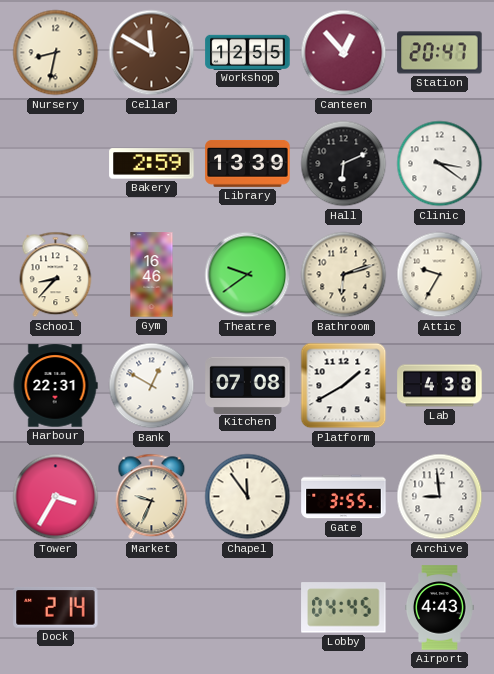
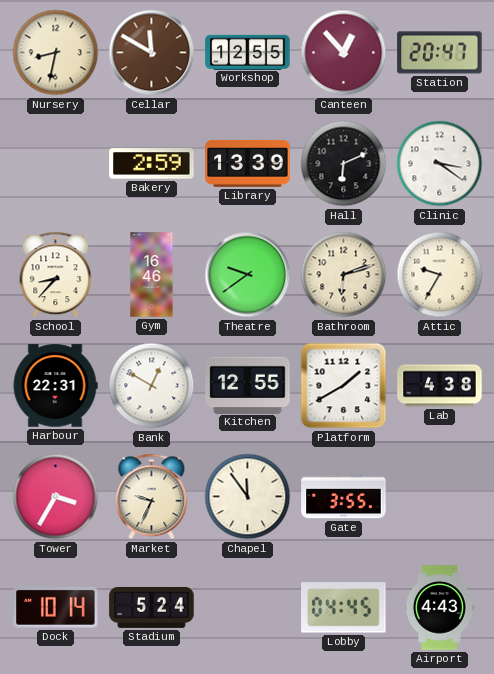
Kitchen: 07:08 -> 12:55
Archive: 8:59 -> none
Dock: 2:14 -> 10:14
Stadium: none -> 5:24
